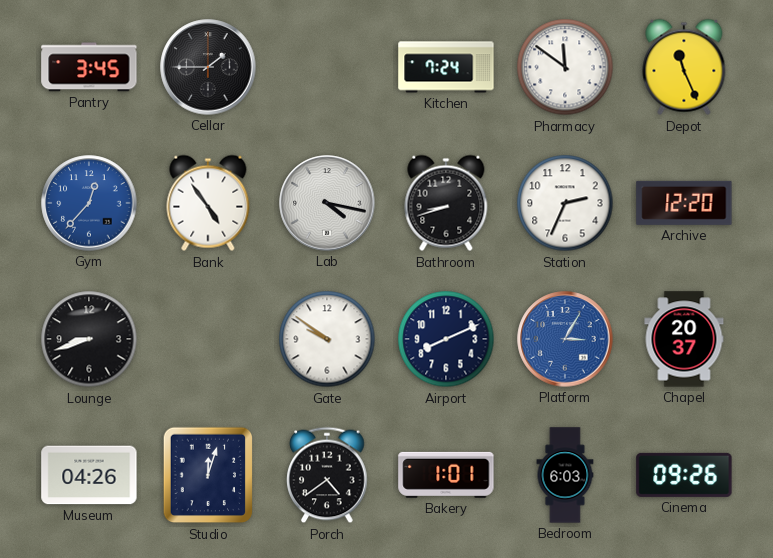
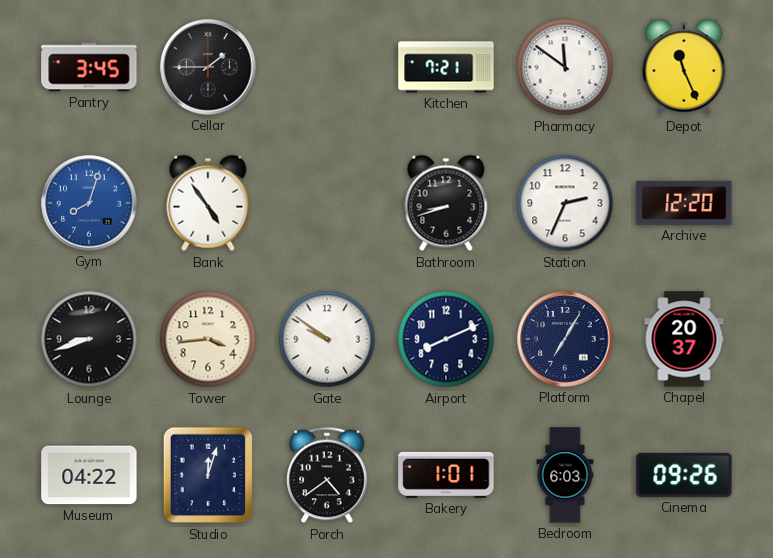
Kitchen: 7:24 -> 7:21
Gym: 12:37 -> 8:03
Lab: 4:17 -> none
Tower: none -> 3:44
Platform: 3:05 -> 7:05
Platform dial: blue -> navy
Museum: 04:26 -> 04:22
